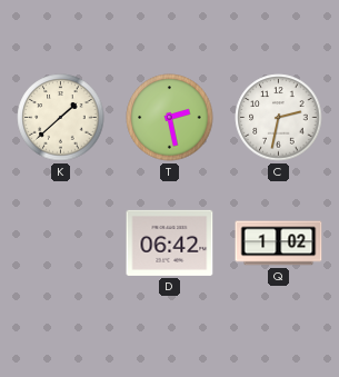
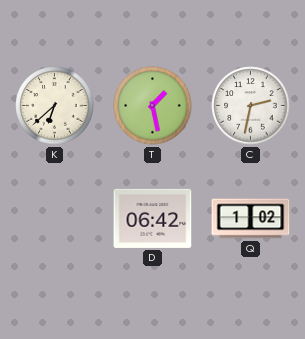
K: 1:38 -> 6:38
T: 2:28 -> 1:28
